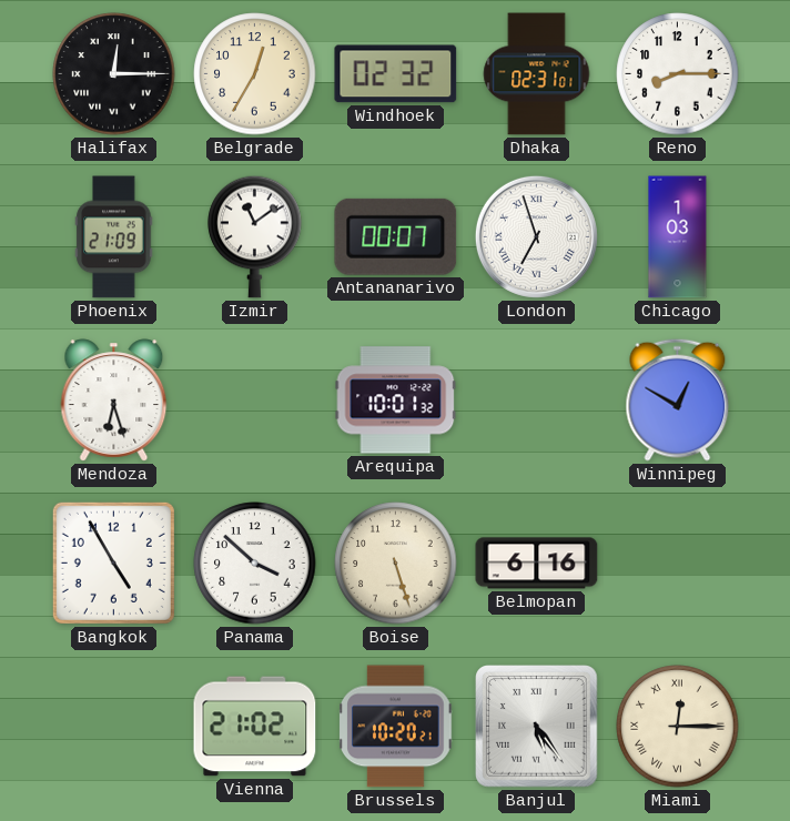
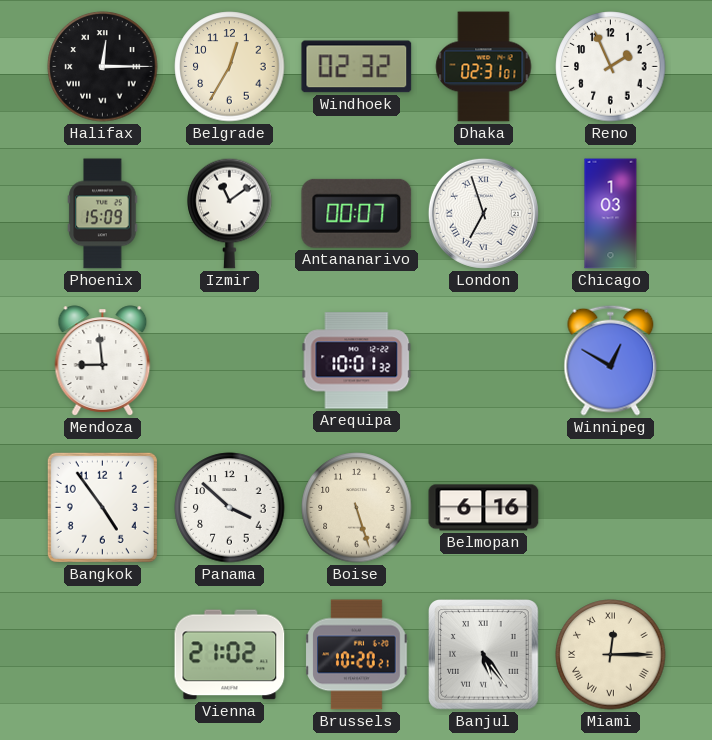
Reno: 8:15 -> 1:56
Phoenix: 21:09 -> 15:09
Mendoza: 6:27 -> 8:59
Bangkok: 4:55 -> 4:54
